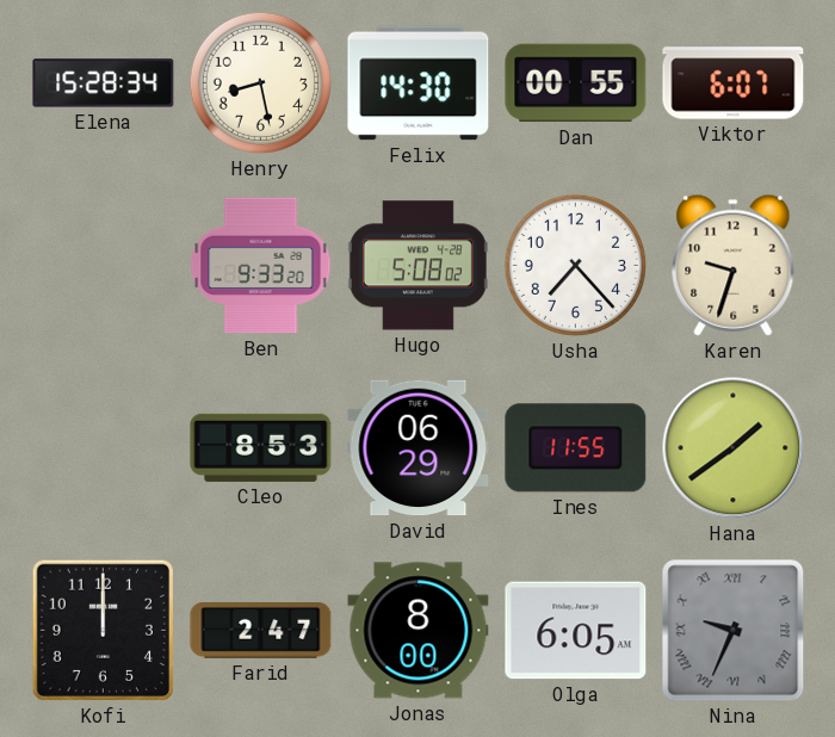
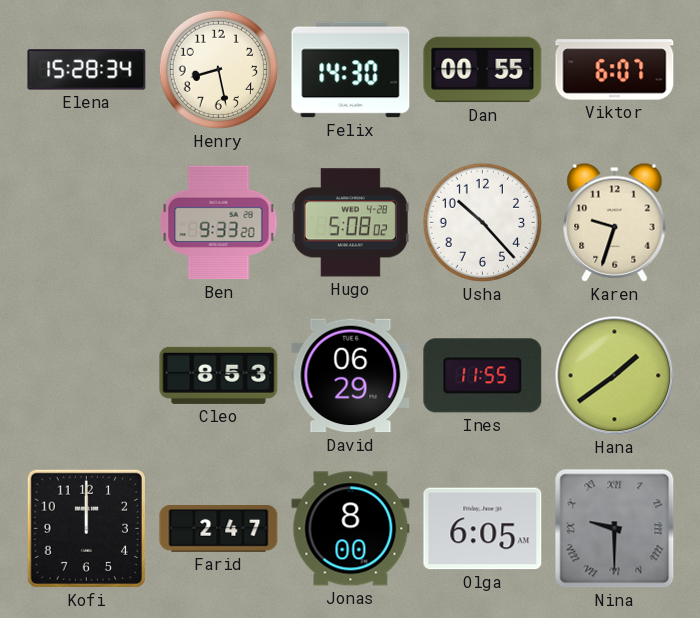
Usha: 7:23 -> 10:23
Nina: 9:34 -> 9:30
